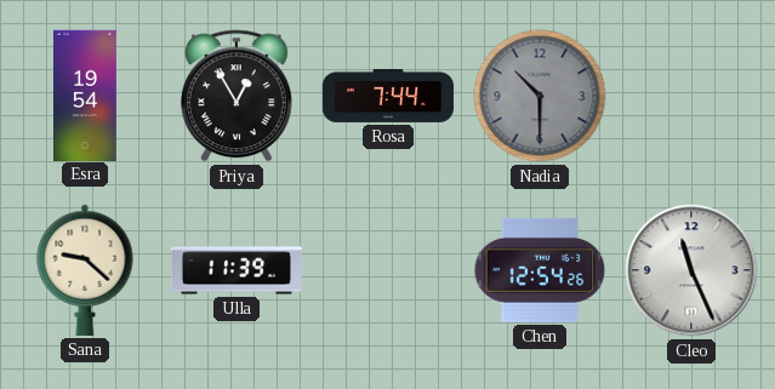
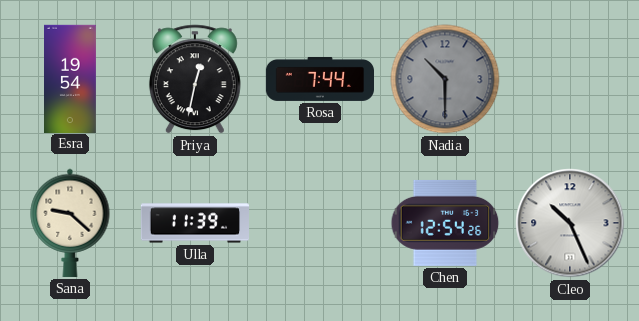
Priya: 12:55 -> 12:32
Cleo: 11:26 -> 10:26
